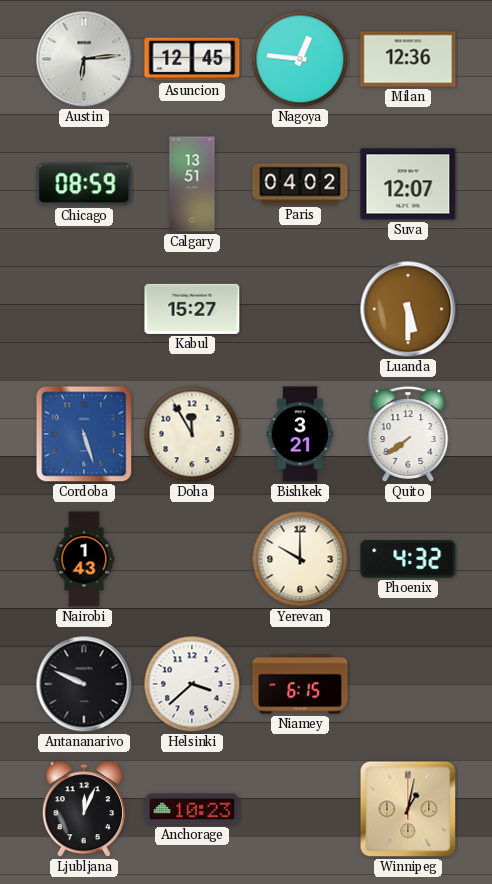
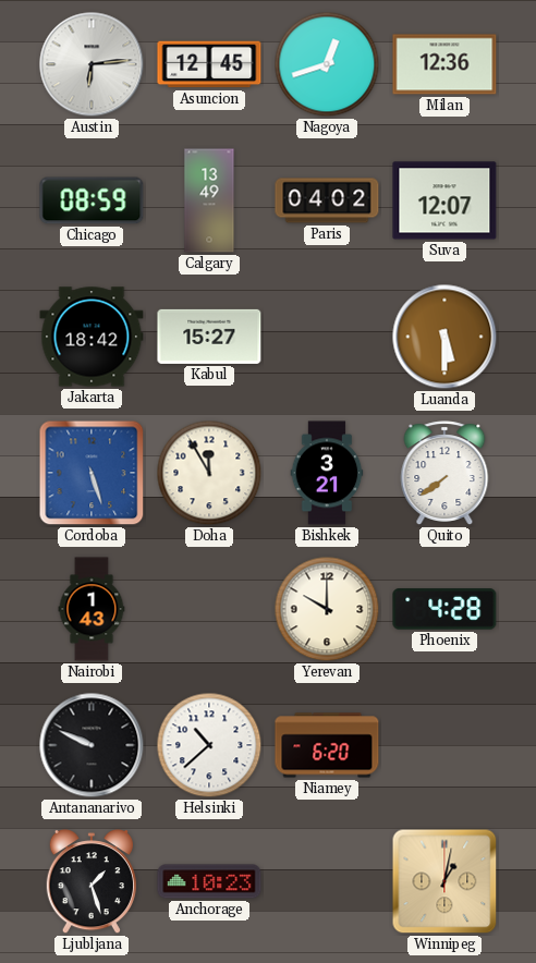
Nagoya: 12:46 -> 12:42
Calgary: 13:51 -> 13:49
Jakarta: none -> 18:42
Phoenix: 4:32 -> 4:28
Helsinki: 3:38 -> 10:38
Niamey: 6:15 -> 6:20
Ljubljana: 12:04 -> 1:27
